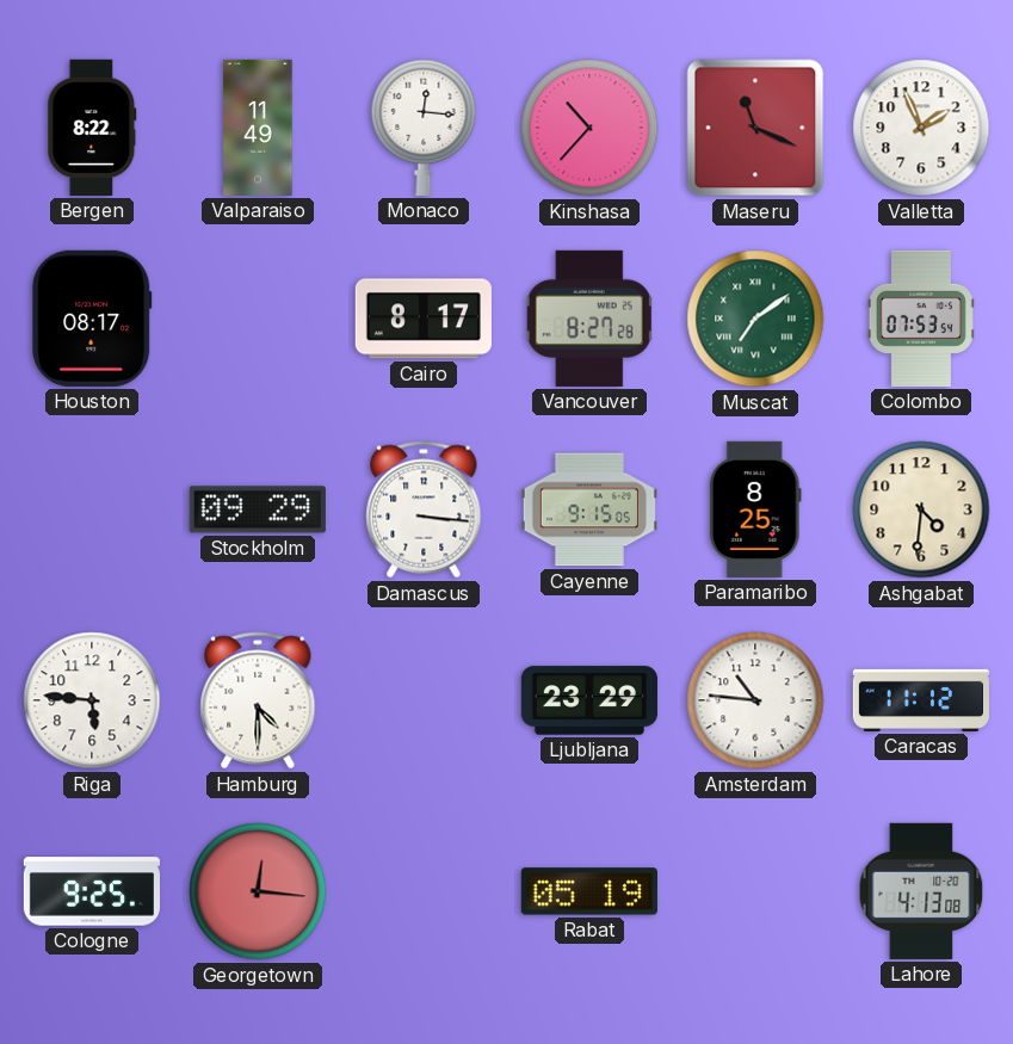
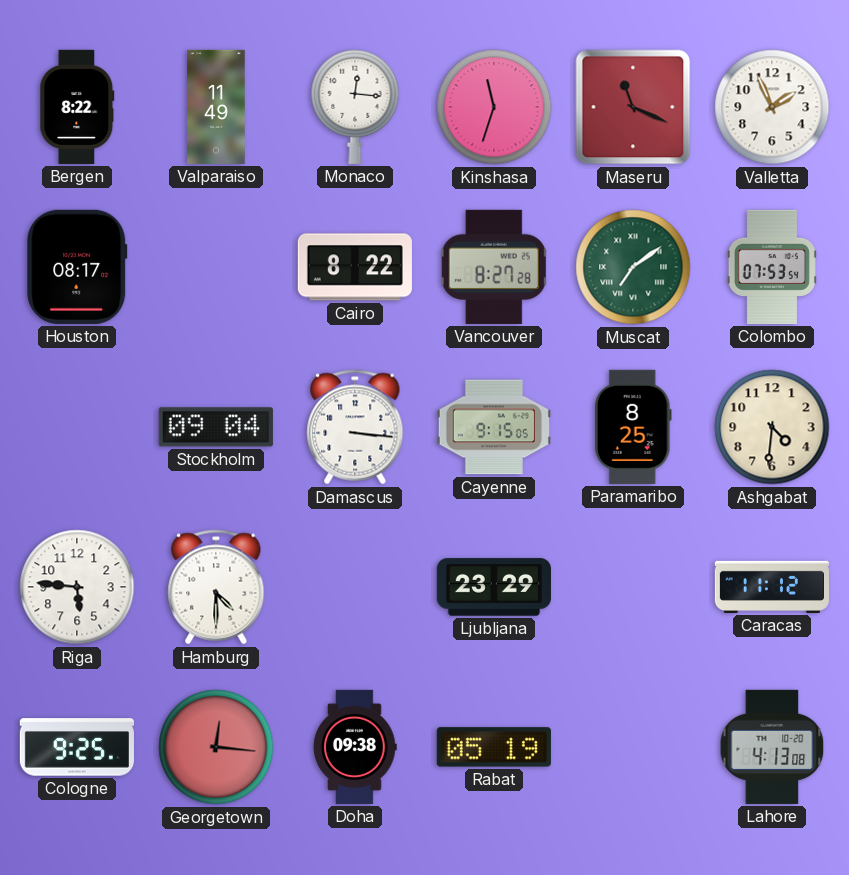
Kinshasa: 10:37 -> 11:33
Cairo: 8:17 -> 8:22
Stockholm: 09:29 -> 09:04
Amsterdam: 10:46 -> none
Doha: none -> 09:38
